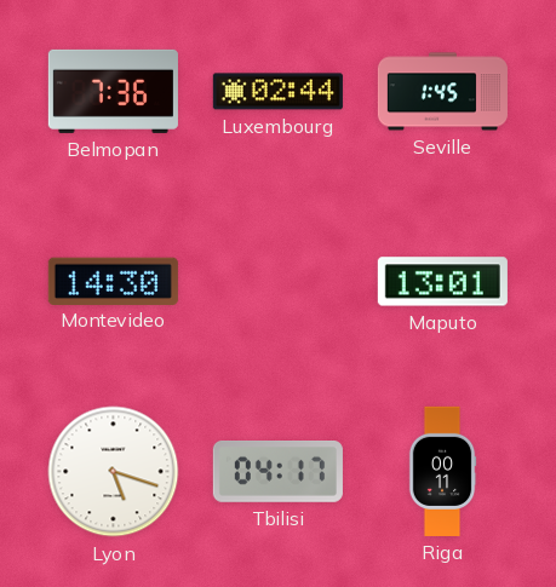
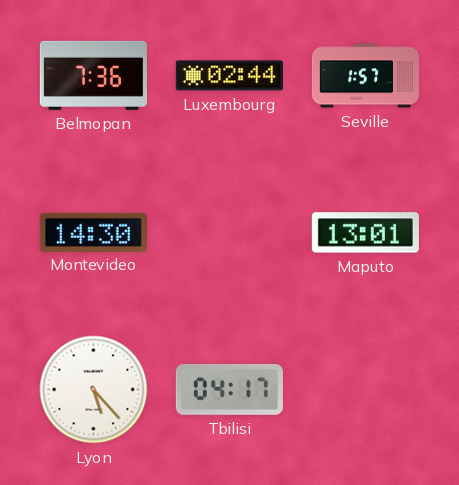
Seville: 1:45 -> 1:57
Lyon: 5:18 -> 5:23
Riga: 00:11 -> none
